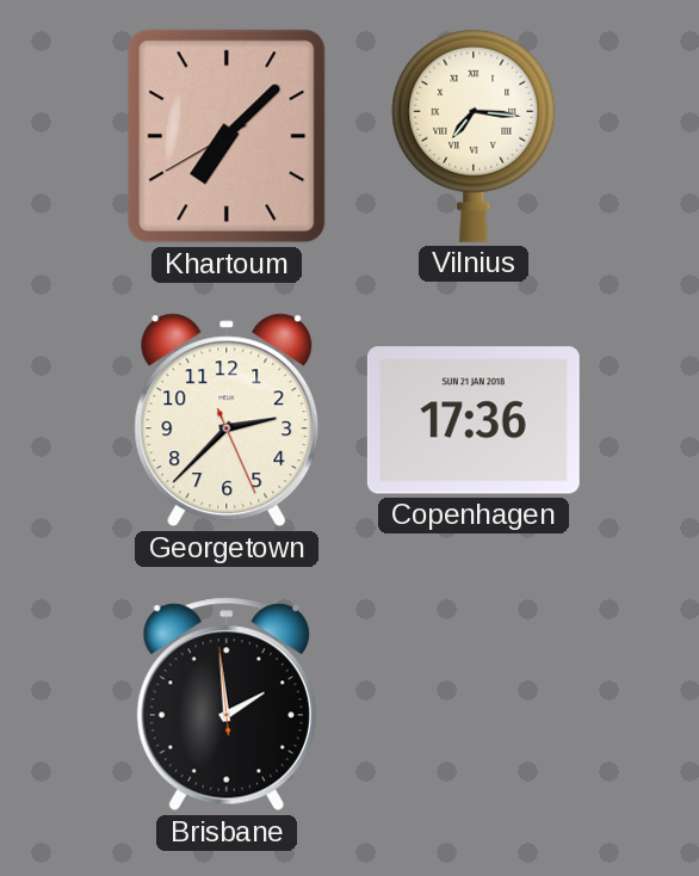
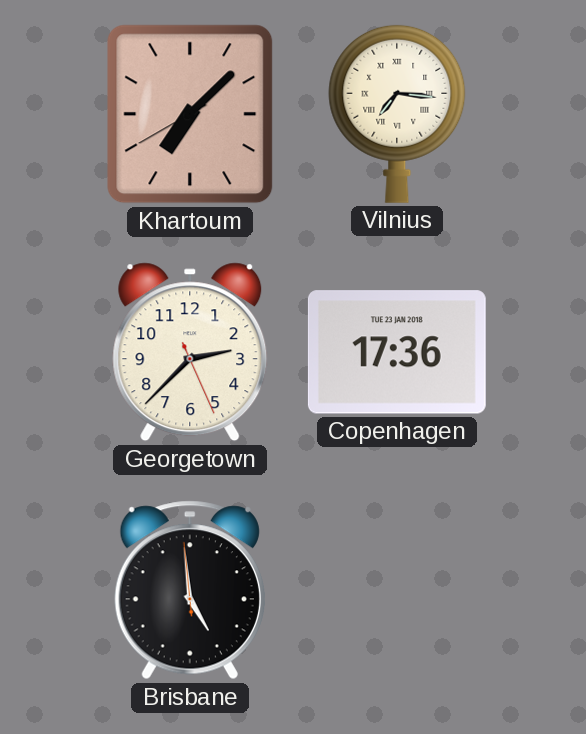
Copenhagen date: SUN 21 JAN 2018 -> TUE 23 JAN 2018
Brisbane: 1:58 -> 4:58
